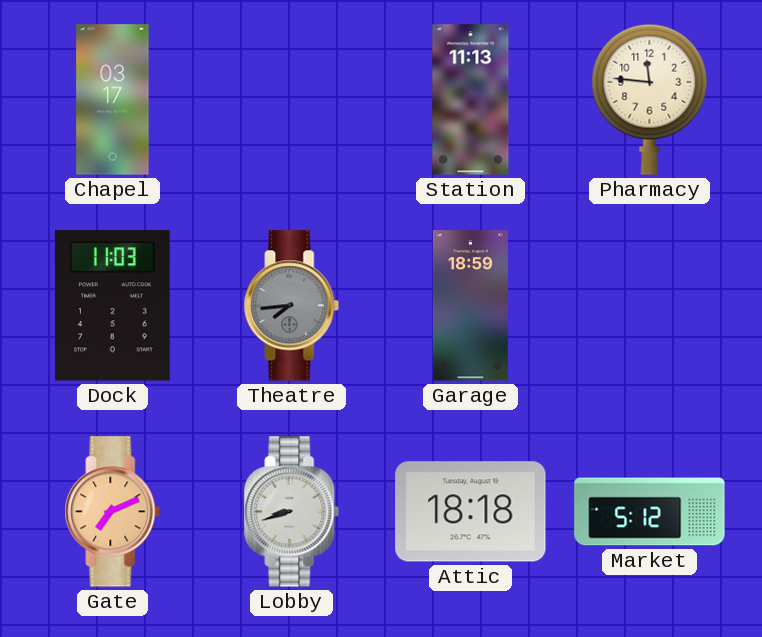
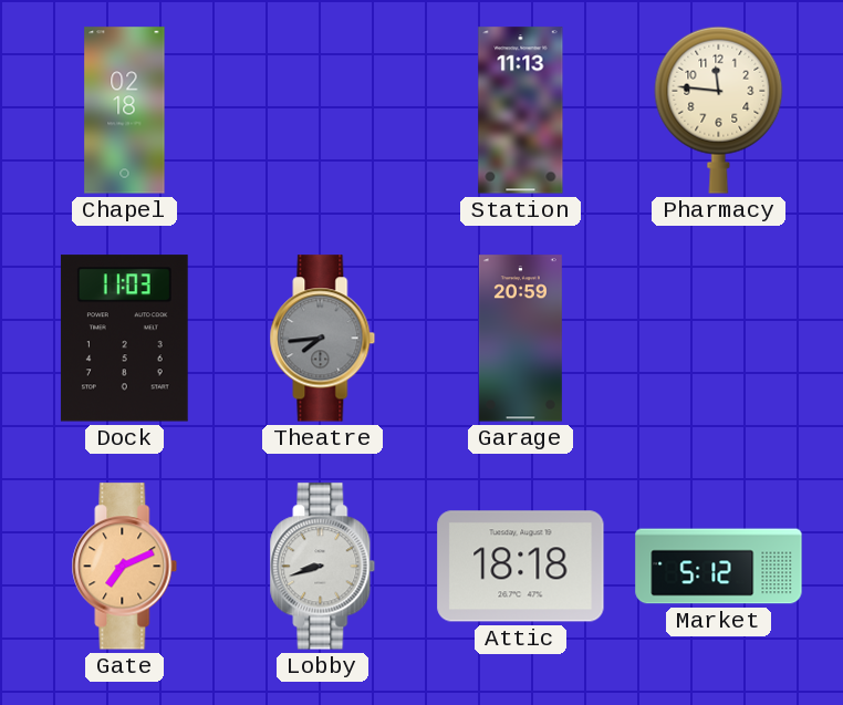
Chapel: 03:17 -> 02:18
Garage: 18:59 -> 20:59
